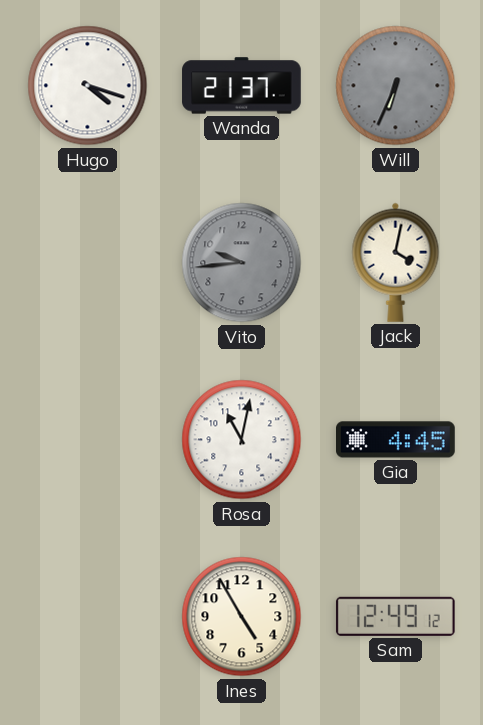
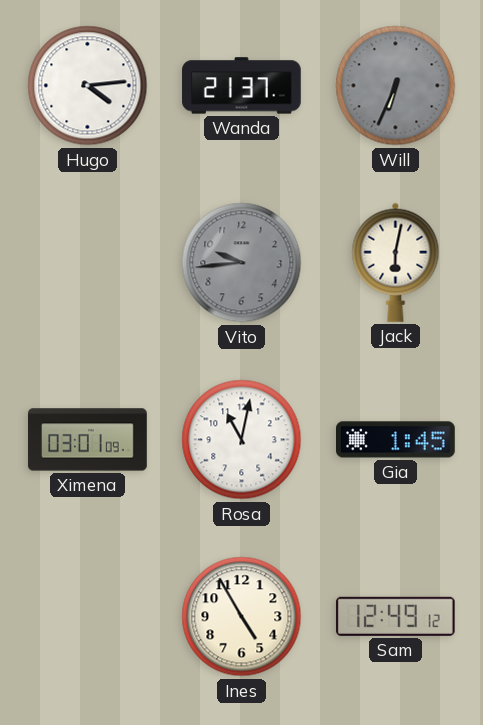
Hugo: 4:18 -> 4:14
Jack: 4:02 -> 6:02
Ximena: none -> 03:01
Gia: 4:45 -> 1:45
